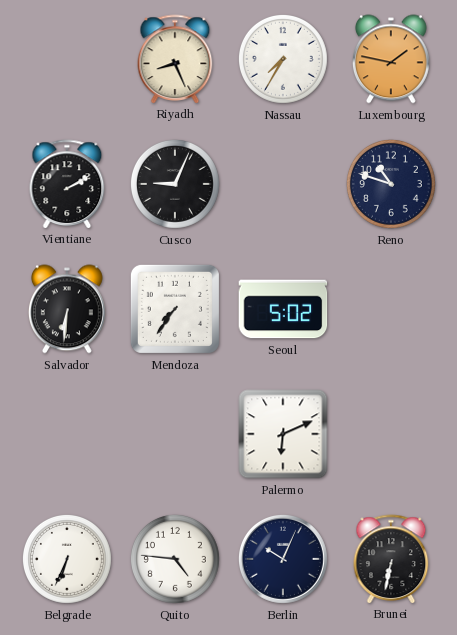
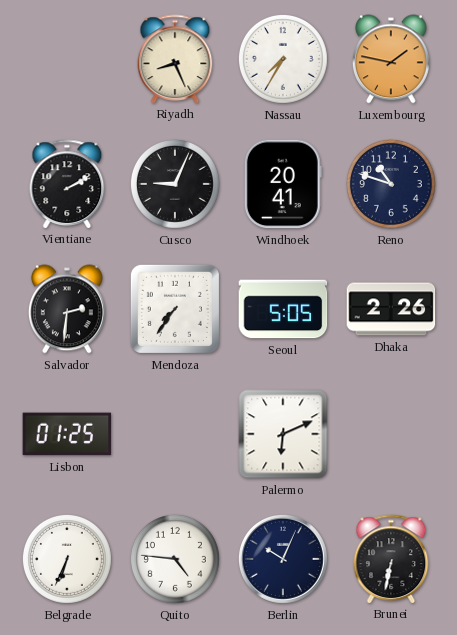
Windhoek: none -> 20:41
Salvador: 6:31 -> 2:31
Seoul: 5:02 -> 5:05
Dhaka: none -> 2:26
Lisbon: none -> 01:25
